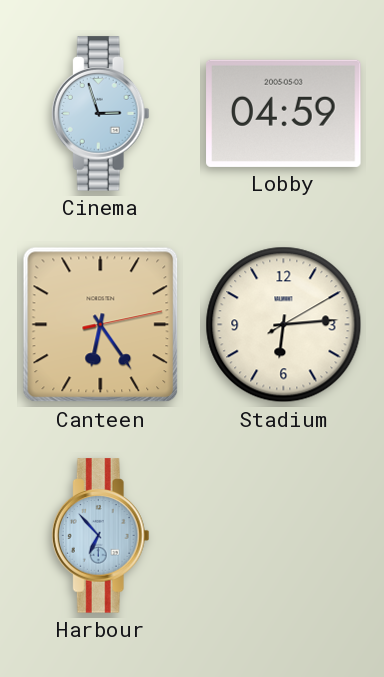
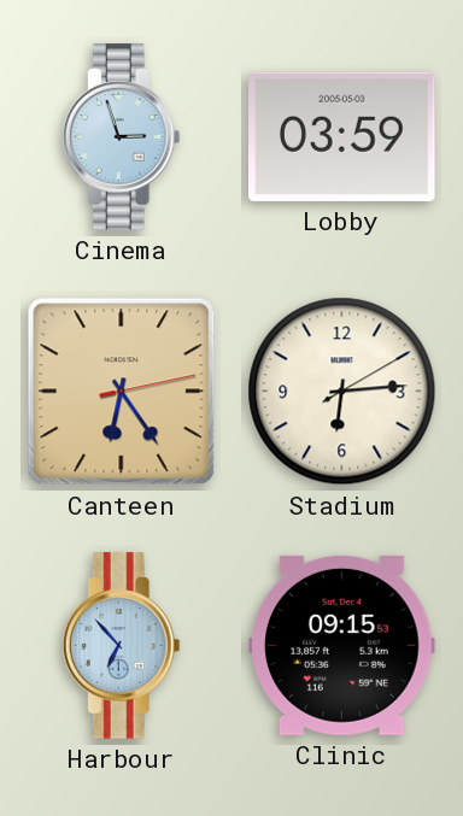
Lobby: 04:59 -> 03:59
Clinic: none -> 09:15
